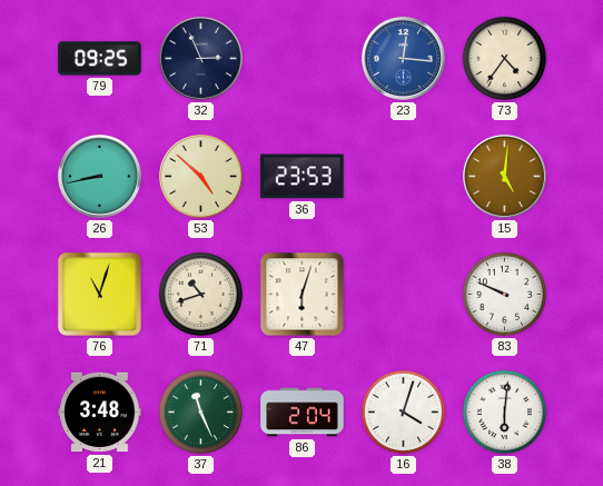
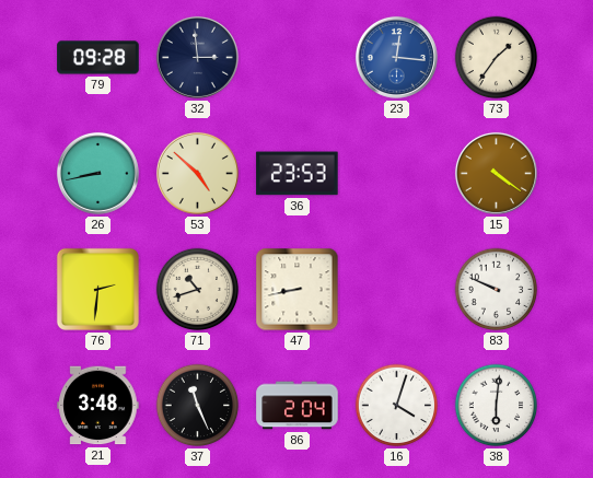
79: 09:25 -> 09:28
32: 2:56 -> 2:59
73: 4:36 -> 1:36
15: 5:01 -> 4:21
76: 11:03 -> 2:31
47: 6:03 -> 8:43
37 dial: green -> black
